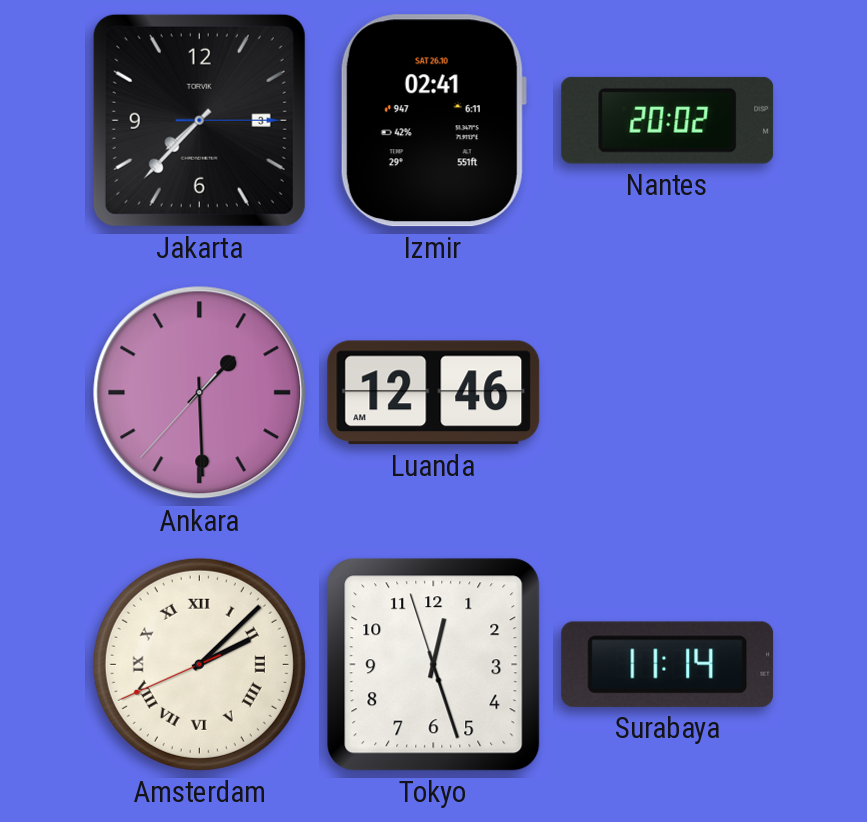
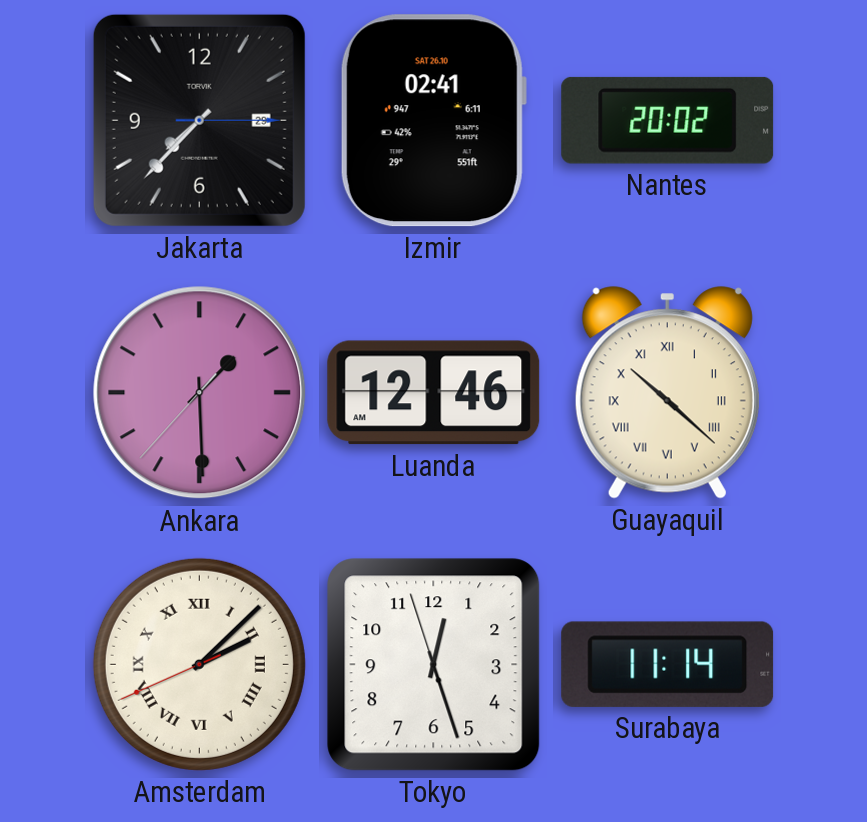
Jakarta date: 3 -> 29
Guayaquil: none -> 10:22
